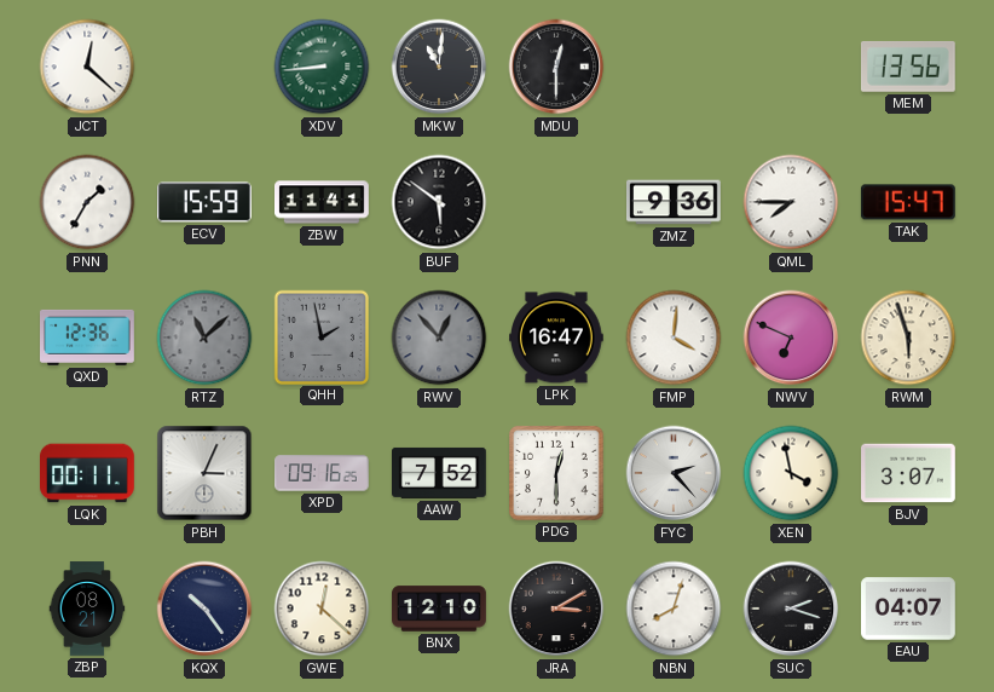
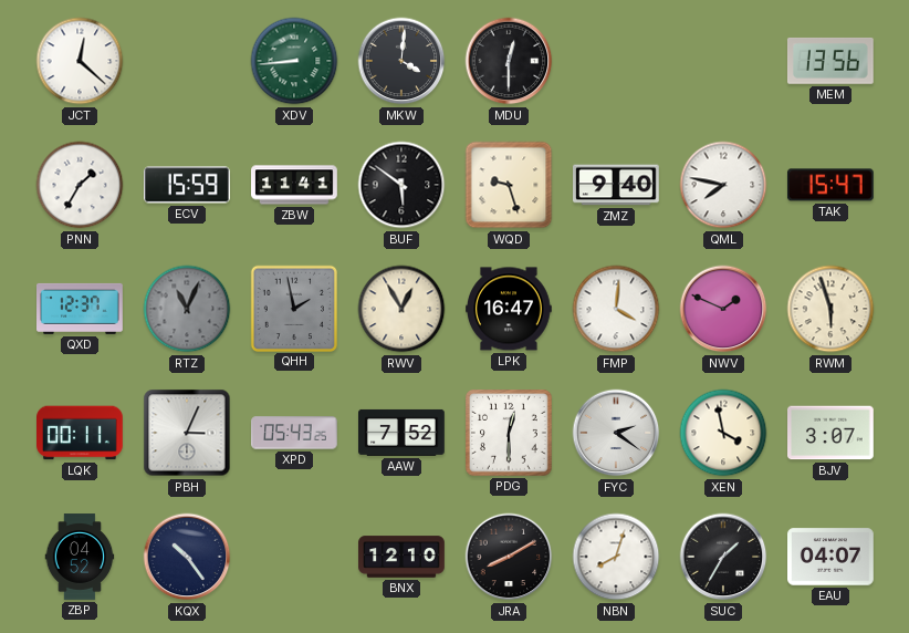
MKW: 11:01 -> 4:01
WQD: none -> 9:27
ZMZ: 9:36 -> 9:40
QML: 7:45 -> 7:47
QXD: 12:36 -> 12:37
RTZ: 11:08 -> 11:04
RWV: 12:53 -> 12:55
RWV dial: grey -> cream
NWV: 6:49 -> 1:49
XPD: 09:16 -> 05:43
FYC: 2:23 -> 2:21
ZBP: 08:21 -> 04:52
GWE: 12:22 -> none
JRA: 3:10 -> 8:10
SUC: 2:18 -> 1:35
